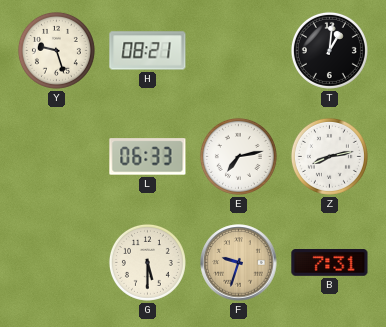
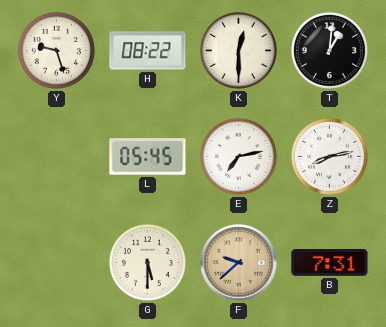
H: 08:21 -> 08:22
K: none -> 12:30
L: 06:33 -> 05:45
F: 9:33 -> 9:38
